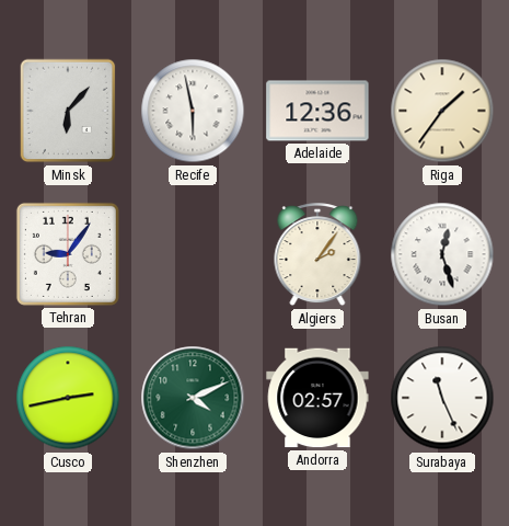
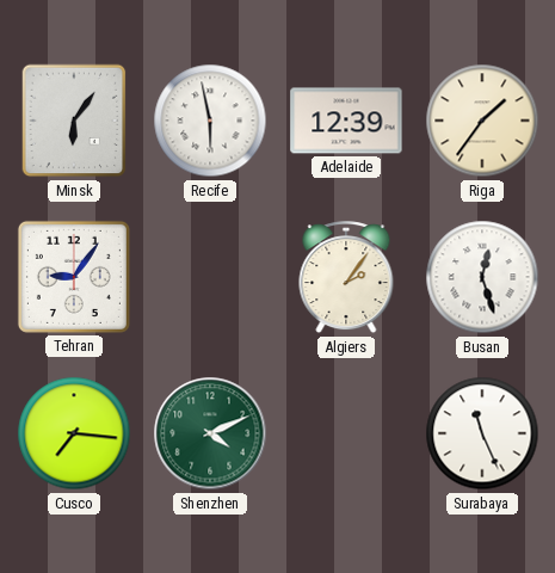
Minsk: 6:07 -> 6:06
Adelaide: 12:36 -> 12:39
Cusco: 2:43 -> 7:16
Andorra: 02:57 -> none
